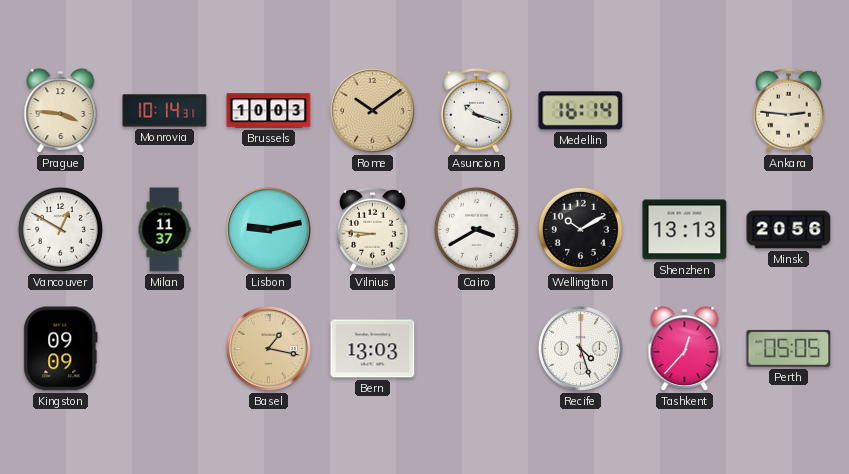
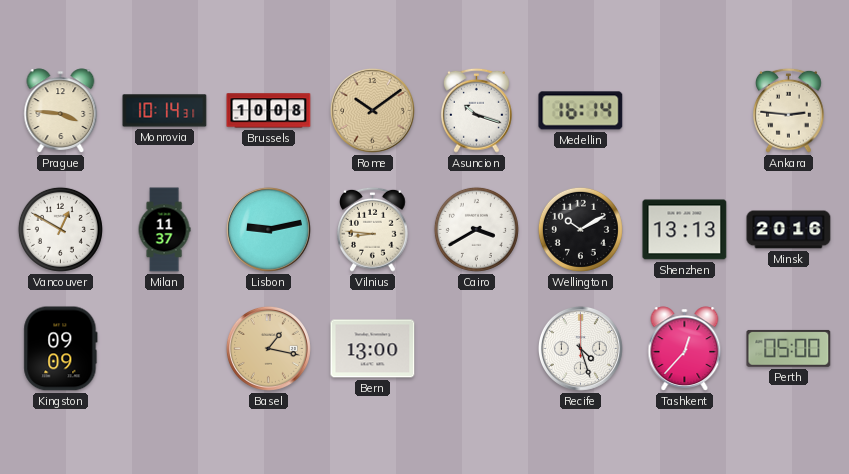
Brussels: 10:03 -> 10:08
Minsk: 20:56 -> 20:16
Bern: 13:03 -> 13:00
Perth: 05:05 -> 05:00
